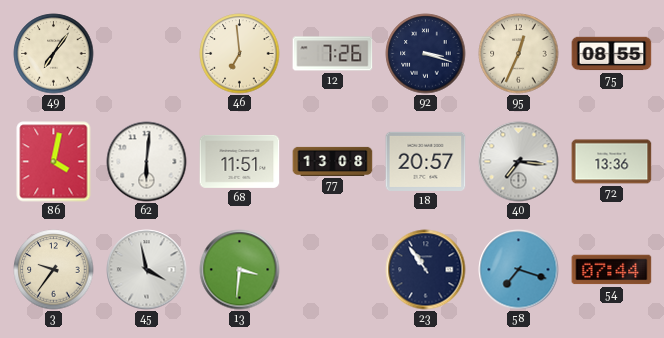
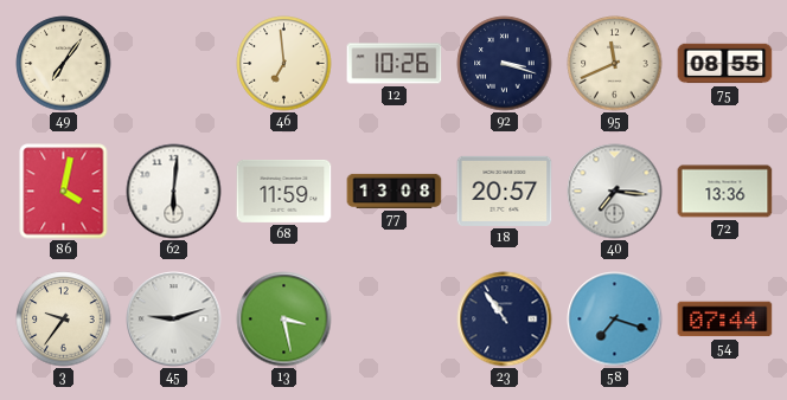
12: 7:26 -> 10:26
95: 12:34 -> 11:41
68: 11:51 -> 11:59
45: 3:58 -> 9:12
13: 3:31 -> 3:28
